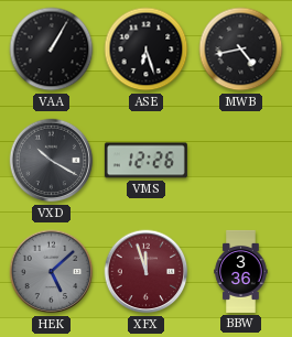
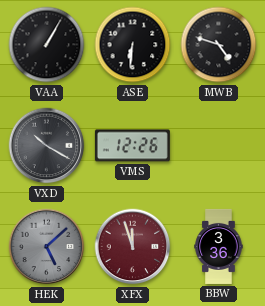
ASE: 6:27 -> 6:31
MWB: 4:43 -> 4:48
